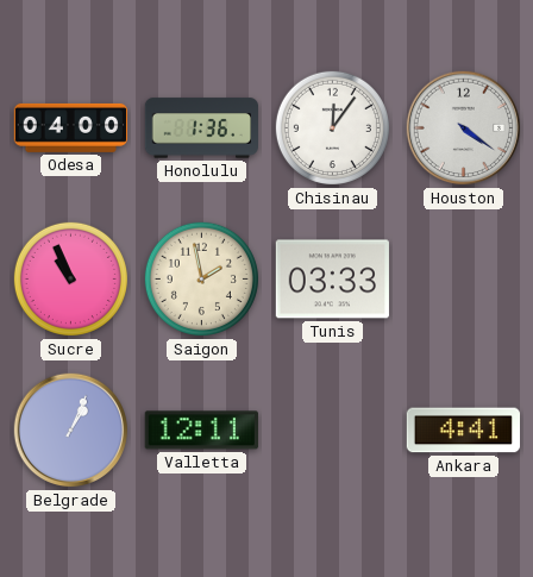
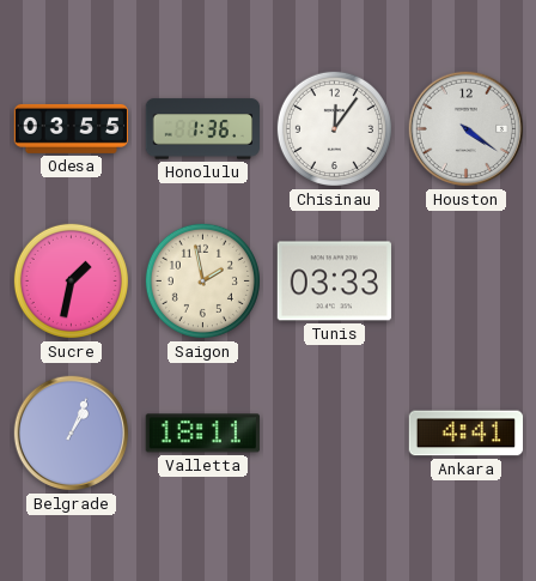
Odesa: 04:00 -> 03:55
Sucre: 10:56 -> 1:32
Valletta: 12:11 -> 18:11
